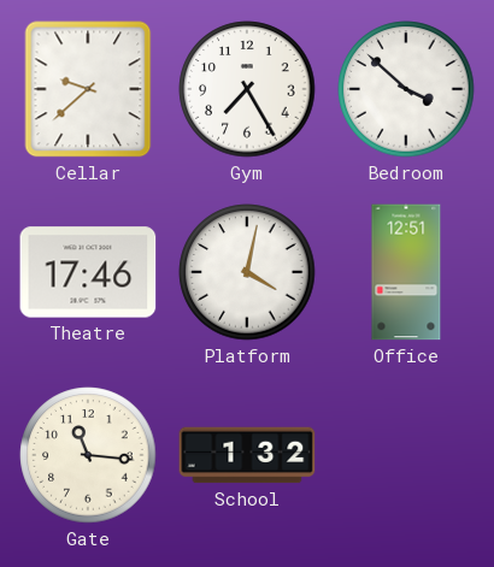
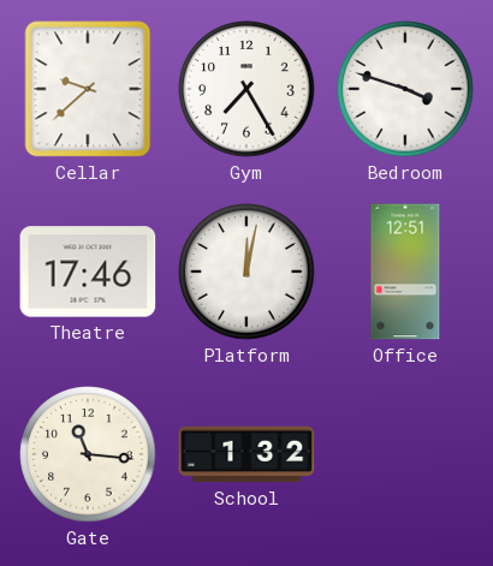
Bedroom: 3:52 -> 3:48
Platform: 4:02 -> 12:02
